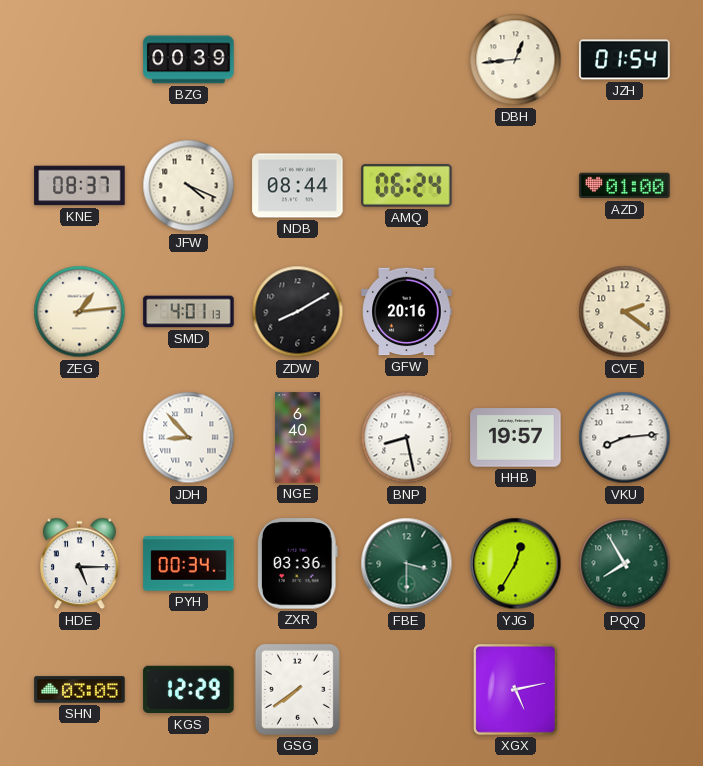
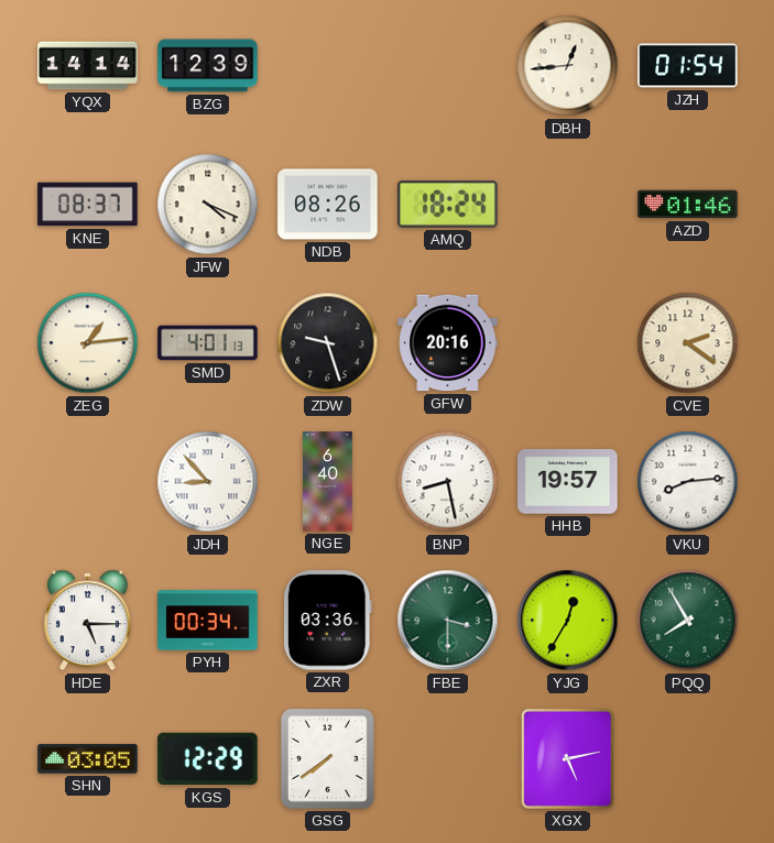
YQX: none -> 14:14
BZG: 00:39 -> 12:39
NDB: 08:44 -> 08:26
AMQ: 06:24 -> 18:24
AZD: 01:00 -> 01:46
ZDW: 8:10 -> 9:27
